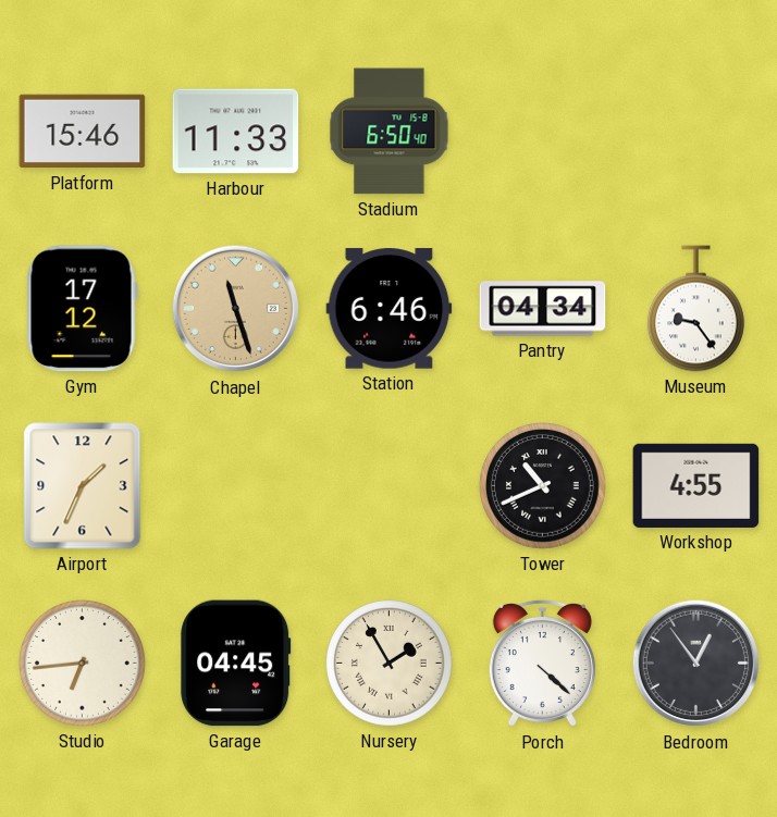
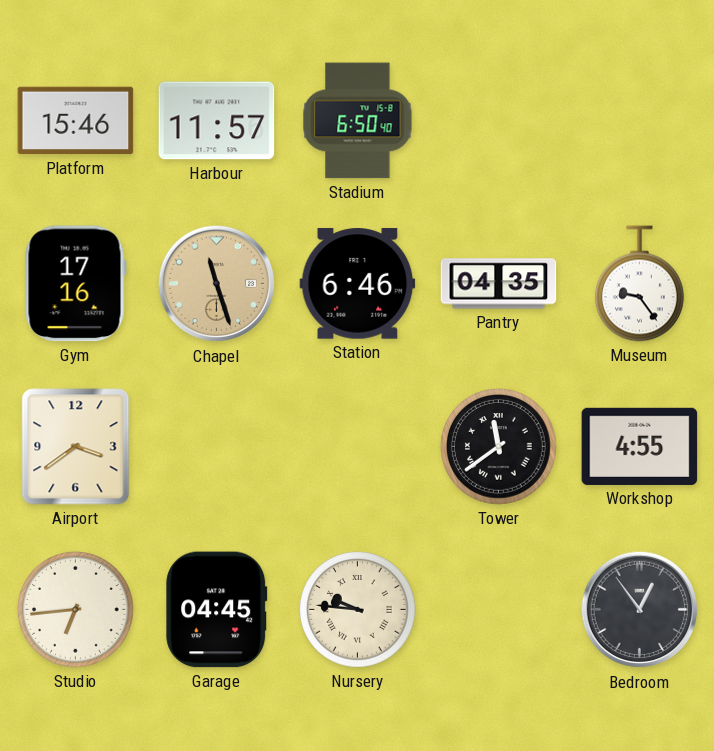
Harbour: 11:33 -> 11:57
Gym: 17:12 -> 17:16
Pantry: 04:34 -> 04:35
Airport: 1:34 -> 3:39
Tower: 10:41 -> 11:39
Nursery: 1:55 -> 9:46
Porch: 4:22 -> none
